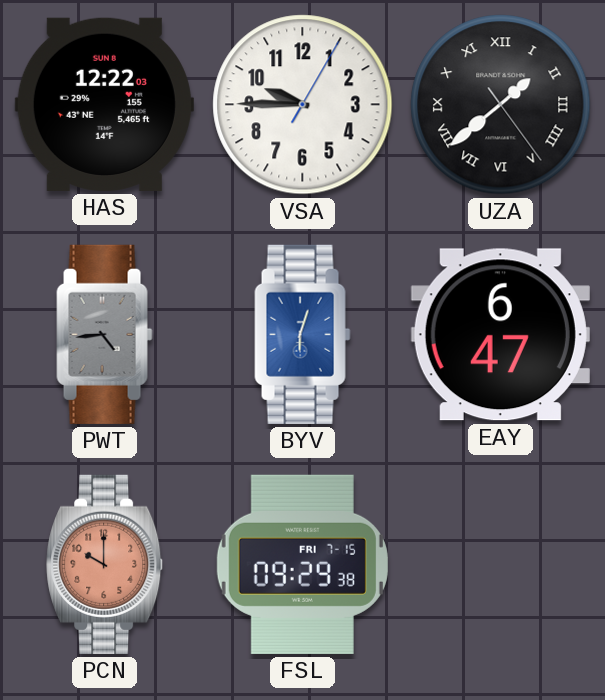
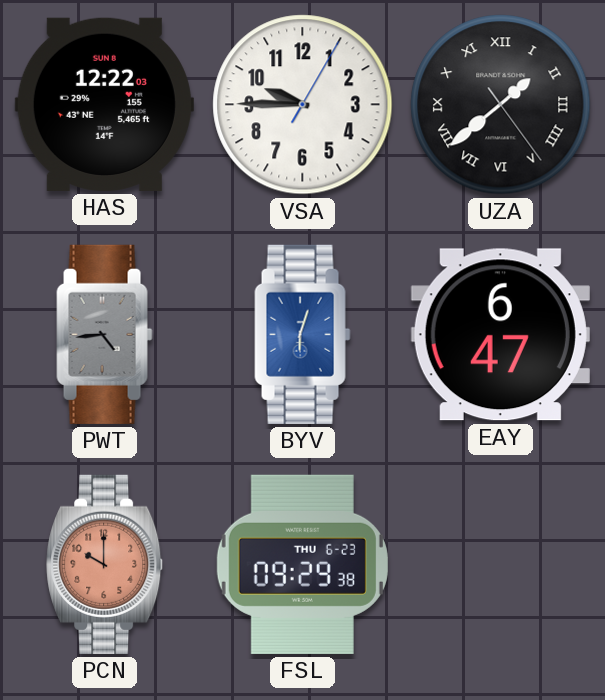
FSL date: FRI 7-15 -> THU 6-23
